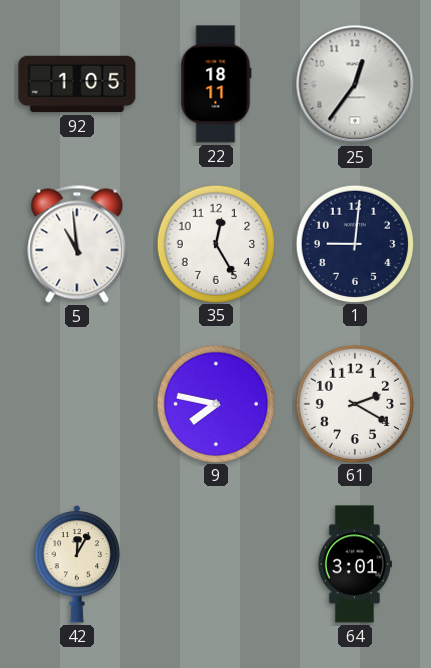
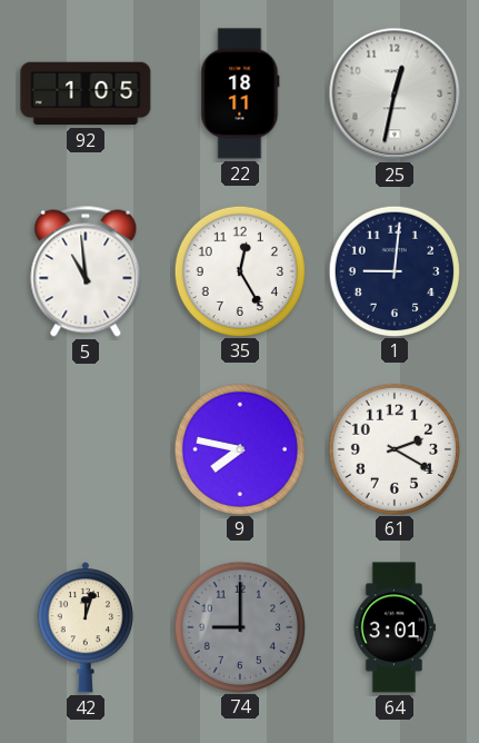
25: 12:36 -> 12:32
42: 12:05 -> 12:03
74: none -> 9:00
